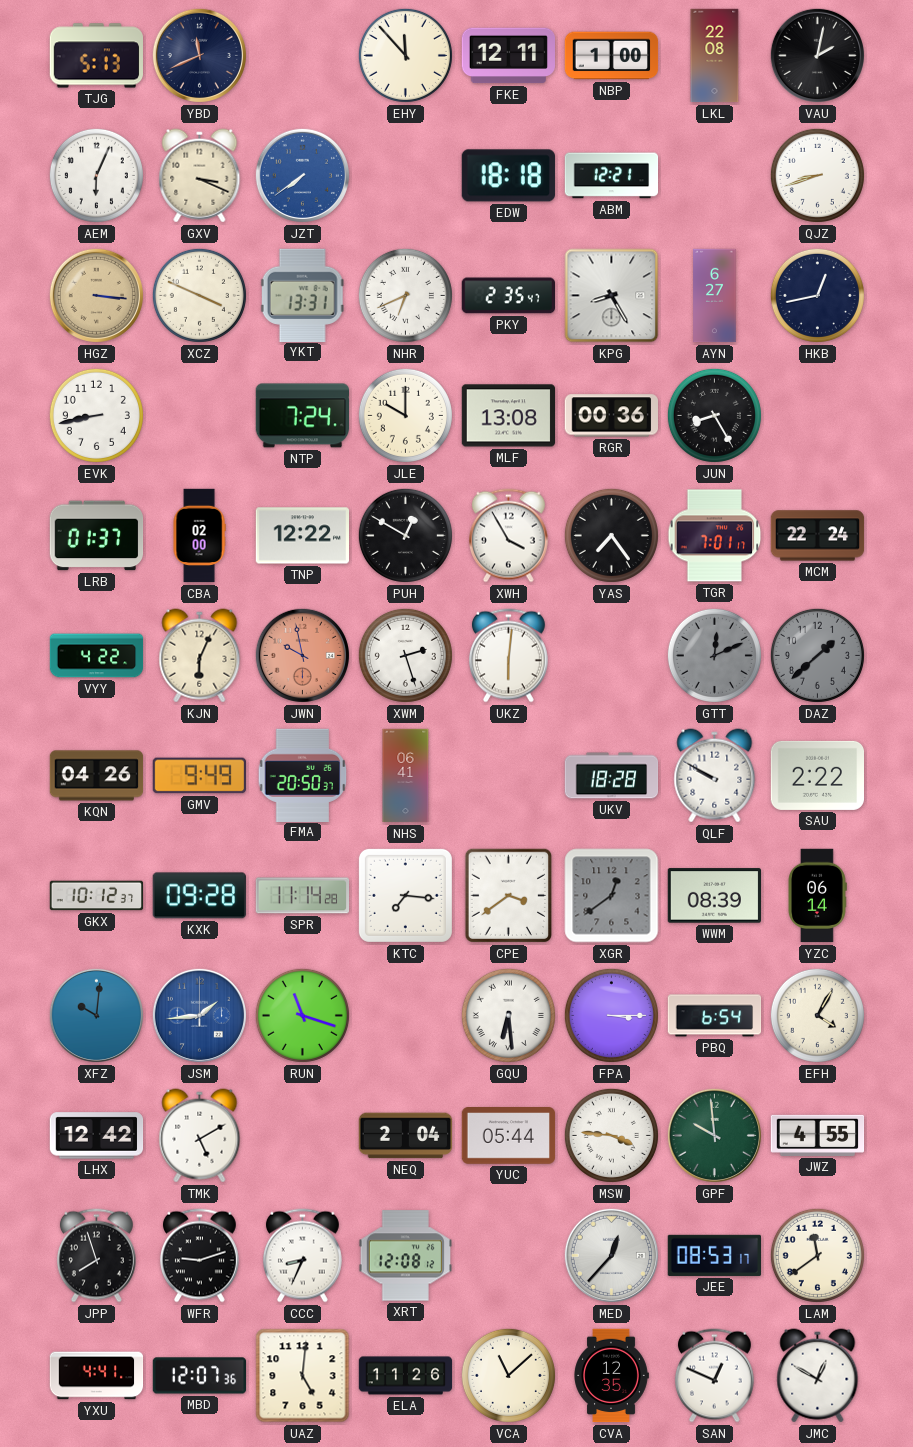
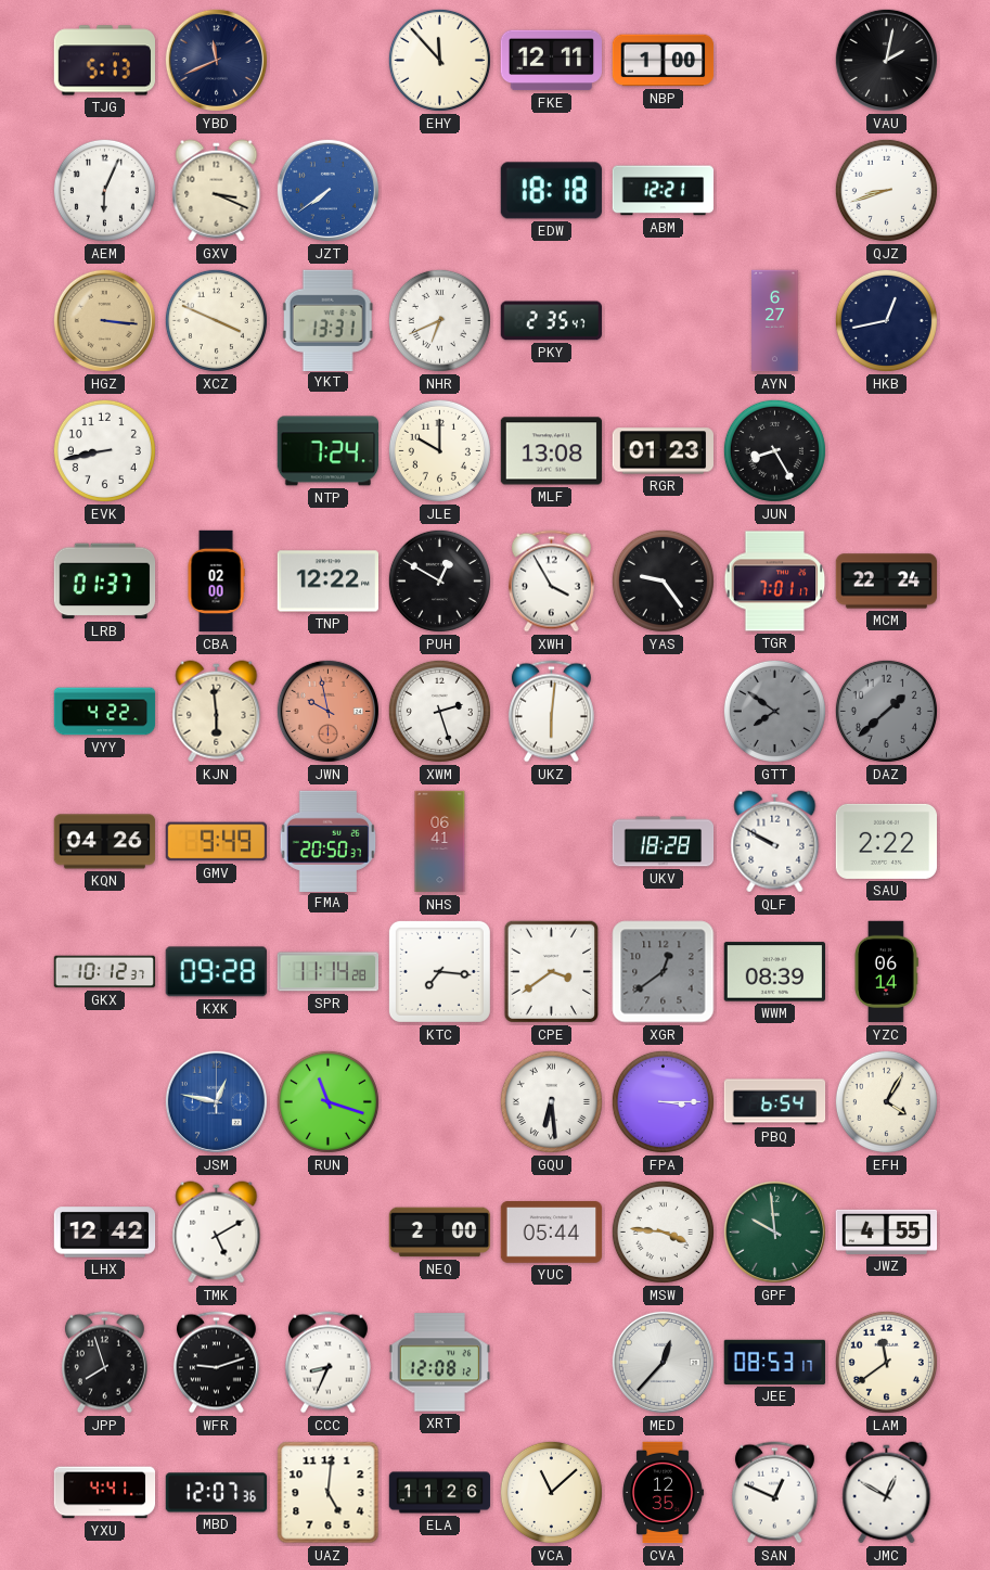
LKL: 22:08 -> none
KPG: 8:25 -> none
RGR: 00:36 -> 01:23
YAS: 7:24 -> 9:24
KJN: 6:04 -> 5:59
GTT: 12:11 -> 7:51
XFZ: 10:01 -> none
JSM: 1:44 -> 12:47
NEQ: 2:04 -> 2:00
